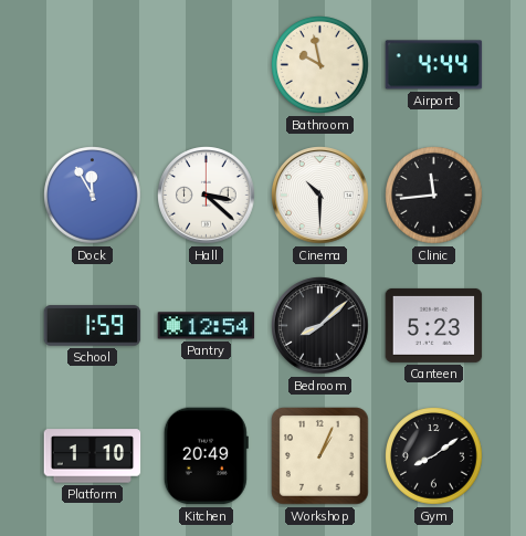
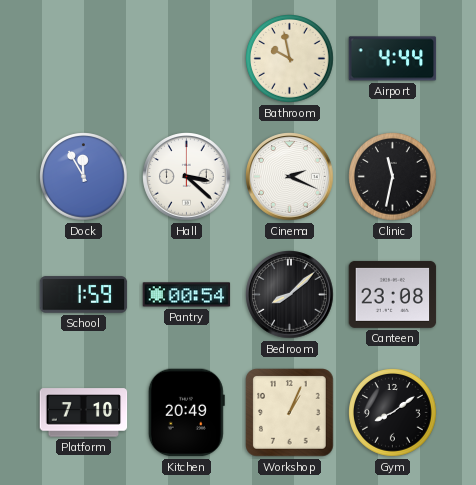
Cinema: 10:30 -> 2:19
Clinic: 11:44 -> 11:32
Pantry: 12:54 -> 00:54
Canteen: 5:23 -> 23:08
Platform: 1:10 -> 7:10
